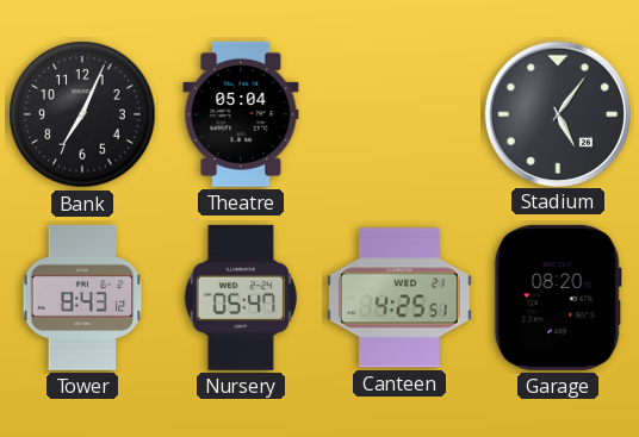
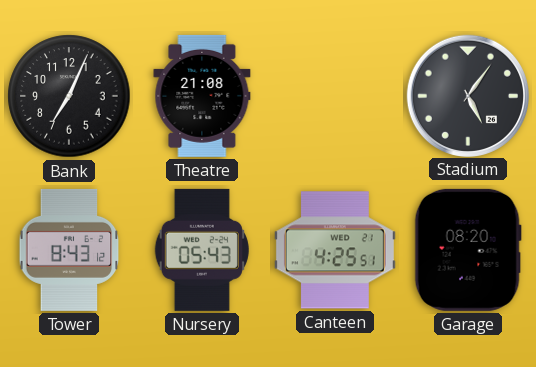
Theatre: 05:04 -> 21:08
Nursery: 05:47 -> 05:43
